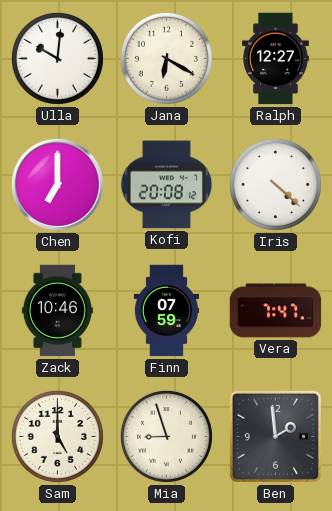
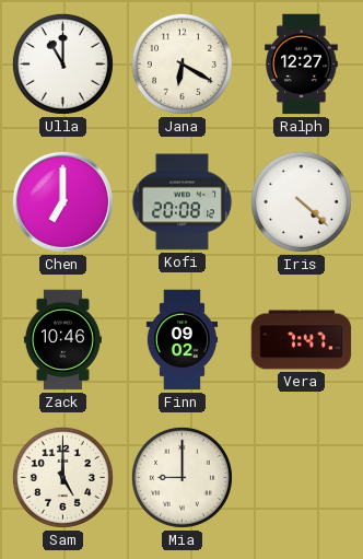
Ulla: 10:01 -> 11:00
Finn: 07:59 -> 09:02
Mia: 8:57 -> 9:00
Ben: 1:59 -> none
